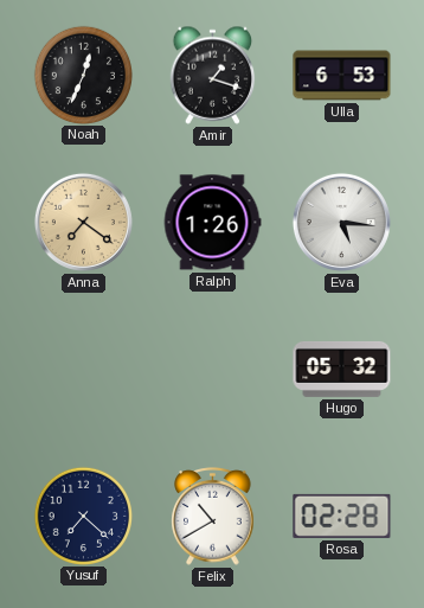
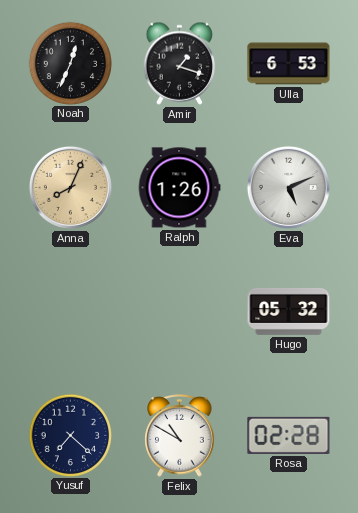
Anna: 7:21 -> 8:04
Eva: 5:16 -> 5:11
Felix: 10:40 -> 10:50
